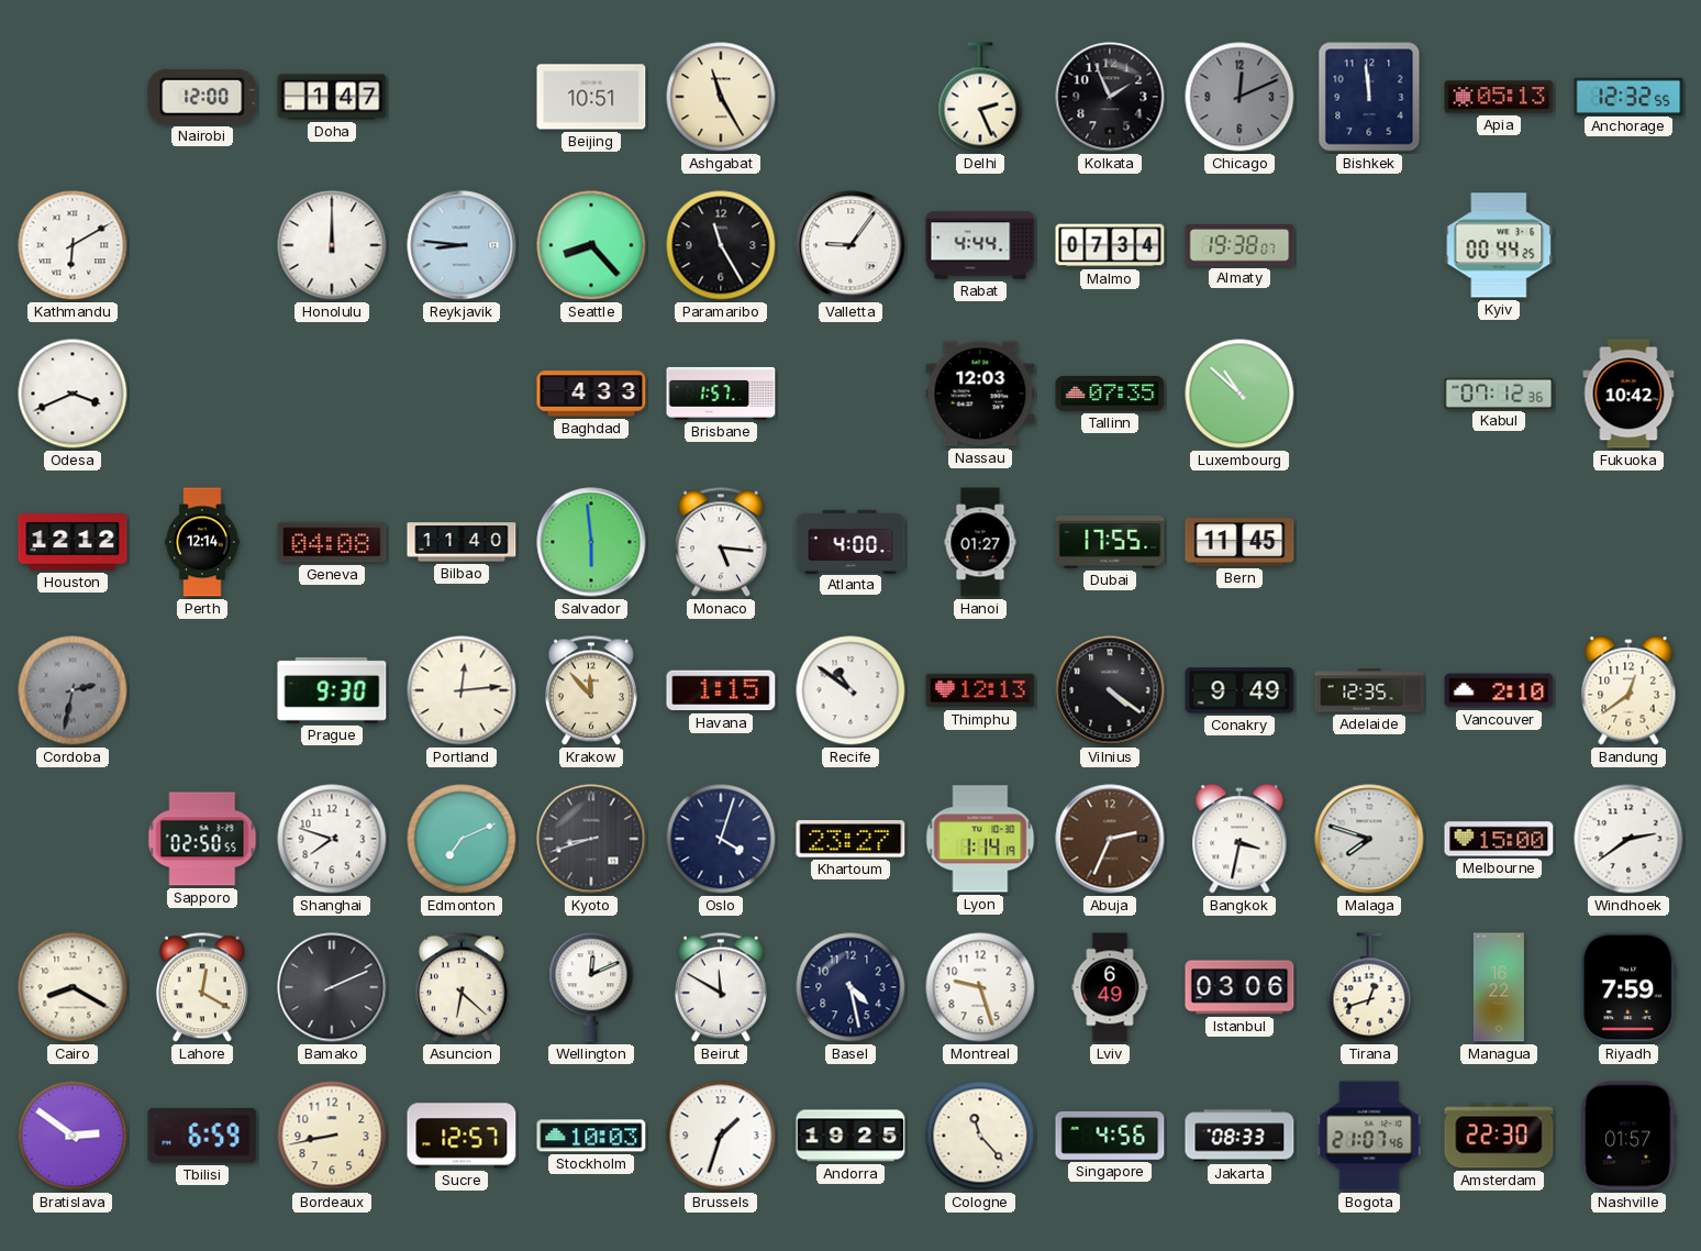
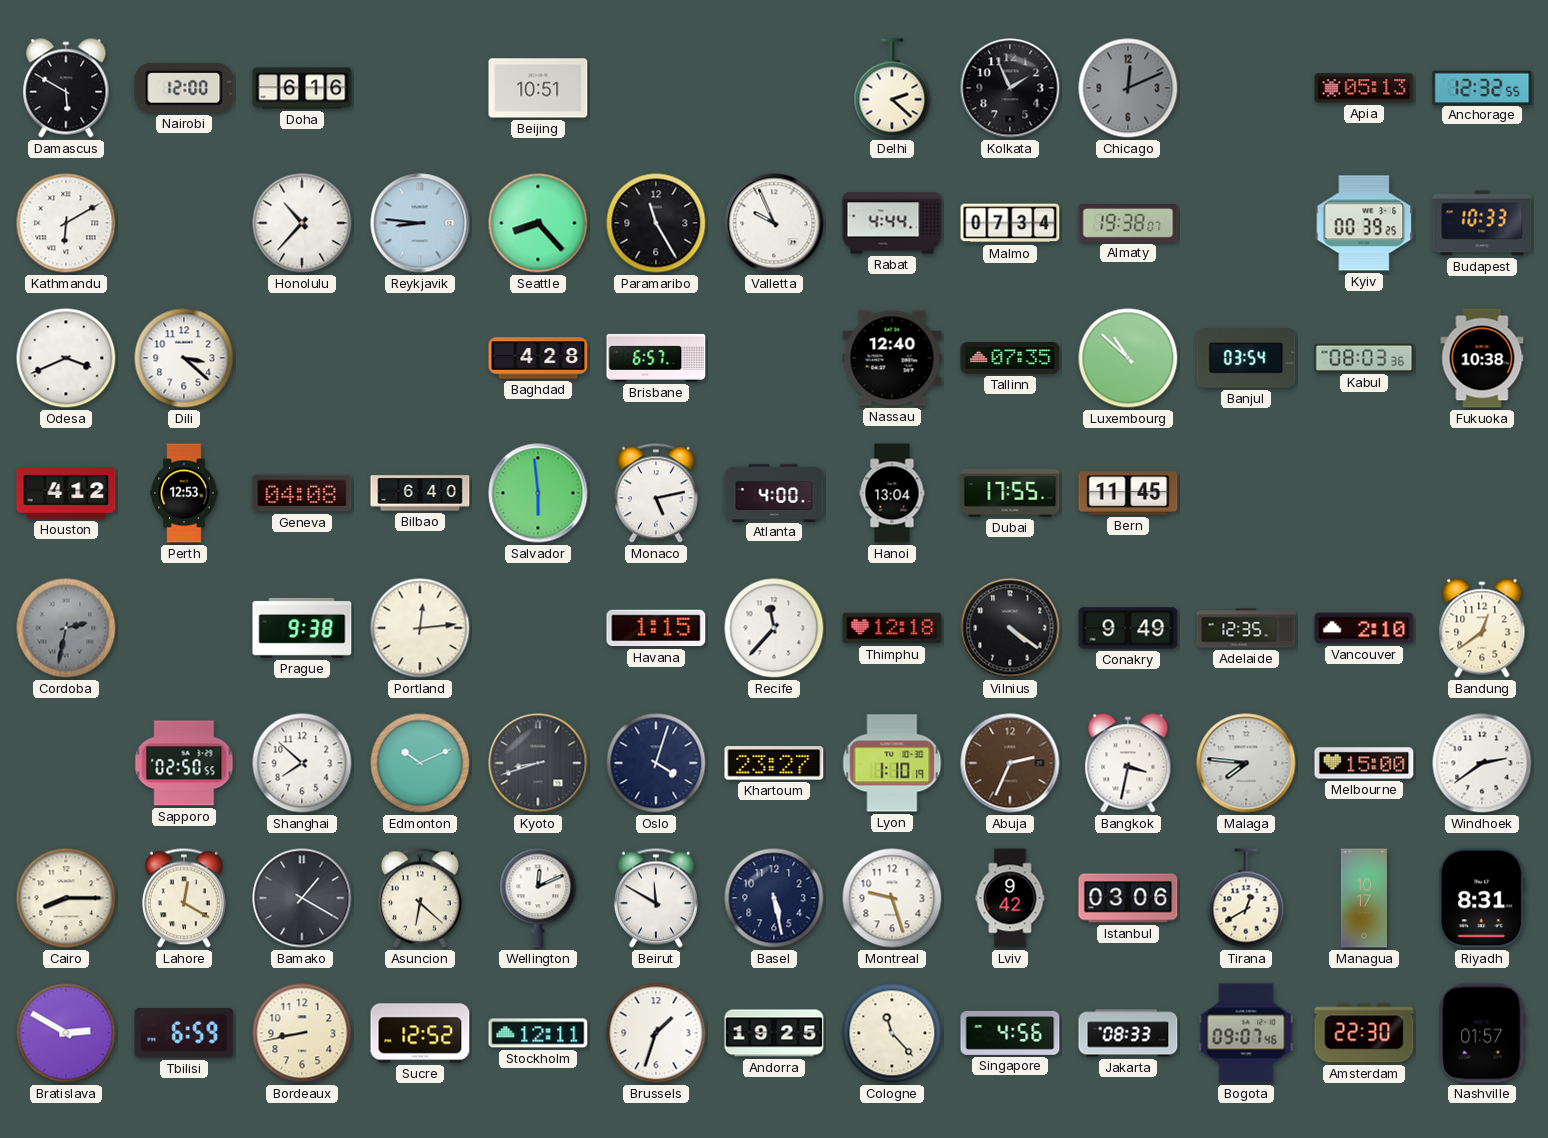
Damascus: none -> 5:50
Doha: 1:47 -> 6:16
Ashgabat: 11:25 -> none
Delhi: 2:26 -> 2:22
Bishkek: 11:59 -> none
Honolulu: 12:00 -> 10:37
Valletta: 9:06 -> 9:56
Kyiv: 00:44 -> 00:39
Budapest: none -> 10:33
Dili: none -> 3:22
Baghdad: 4:33 -> 4:28
Brisbane: 1:57 -> 6:57
Nassau: 12:03 -> 12:40
Banjul: none -> 03:54
Kabul: 07:12 -> 08:03
Fukuoka: 10:42 -> 10:38
Houston: 12:12 -> 4:12
Perth: 12:14 -> 12:53
Bilbao: 11:40 -> 6:40
Monaco: 5:16 -> 5:13
Hanoi: 01:27 -> 13:04
Prague: 9:30 -> 9:38
Krakow: 11:53 -> none
Recife: 10:51 -> 11:37
Thimphu: 12:13 -> 12:18
Shanghai: 7:48 -> 7:52
Edmonton: 7:11 -> 10:11
Lyon: 1:14 -> 1:10
Malaga: 7:48 -> 7:46
Cairo: 8:20 -> 8:15
Bamako: 2:11 -> 1:20
Basel: 4:28 -> 5:28
Lviv: 6:49 -> 9:42
Tirana: 12:42 -> 12:40
Managua: 16:22 -> 10:17
Riyadh: 7:59 -> 8:31
Bratislava: 2:51 -> 2:50
Sucre: 12:57 -> 12:52
Stockholm: 10:03 -> 12:11
Bogota: 21:07 -> 09:07
